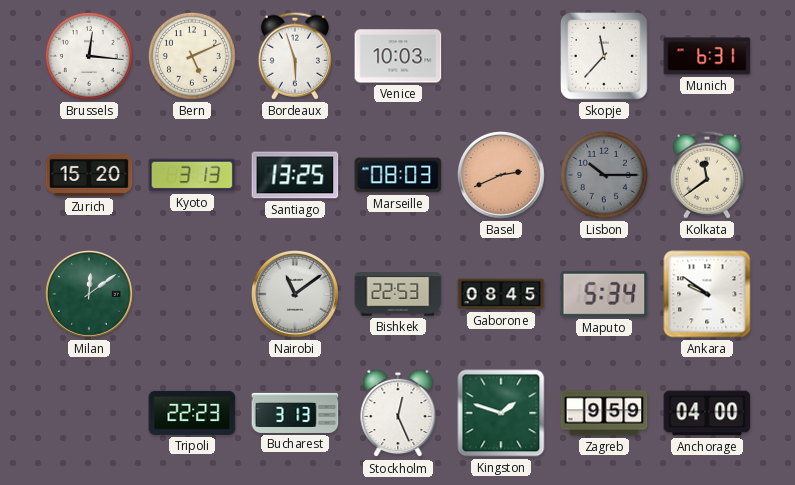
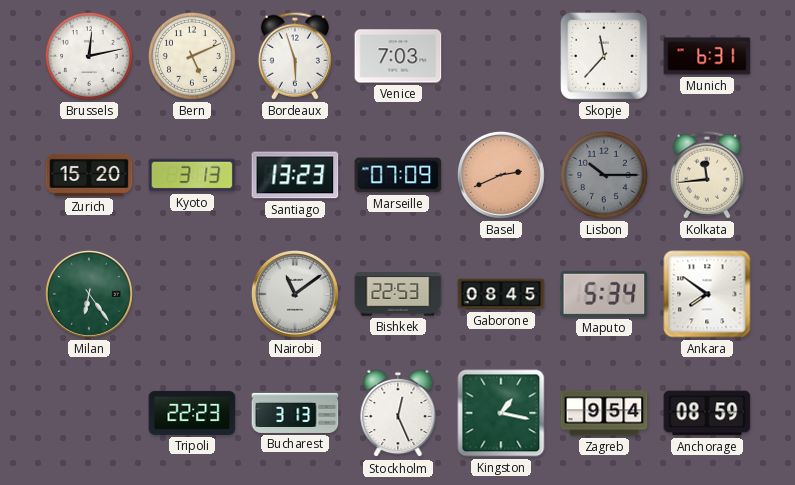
Brussels: 12:16 -> 12:13
Venice: 10:03 -> 7:03
Santiago: 13:25 -> 13:23
Marseille: 08:03 -> 07:09
Kolkata: 11:39 -> 11:44
Milan: 12:09 -> 6:24
Ankara: 9:51 -> 7:51
Kingston: 1:48 -> 1:17
Zagreb: 9:59 -> 9:54
Anchorage: 04:00 -> 08:59
